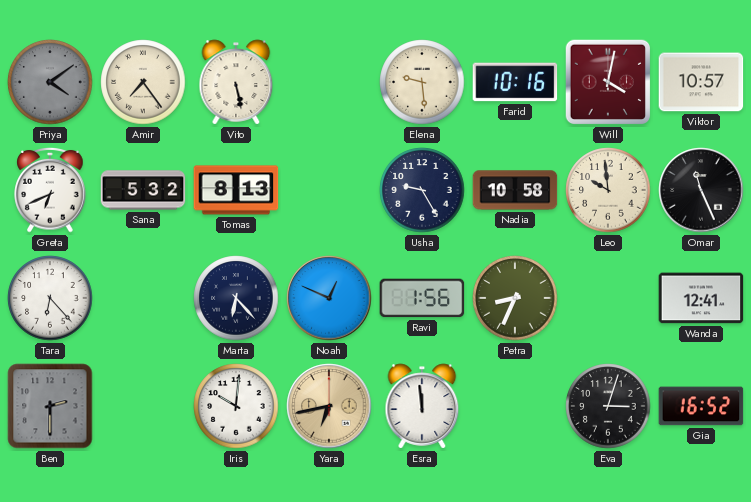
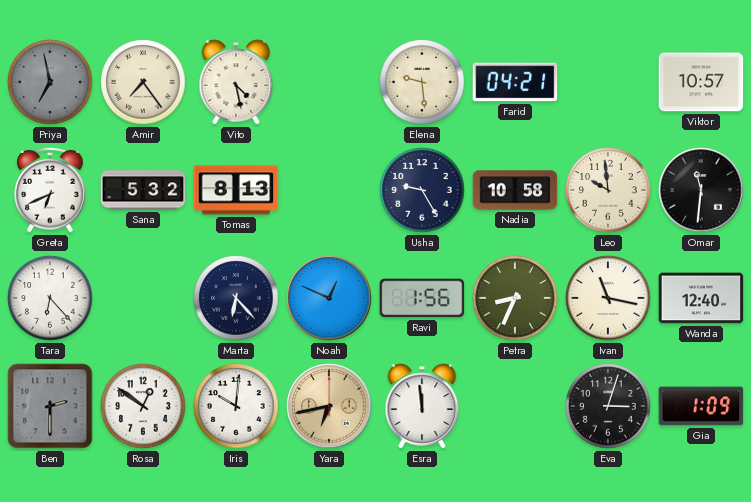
Priya: 4:09 -> 6:58
Vito: 5:28 -> 4:28
Farid: 10:16 -> 04:21
Will: 4:02 -> none
Omar: 11:26 -> 11:31
Ivan: none -> 11:17
Wanda: 12:41 -> 12:40
Rosa: none -> 12:51
Gia: 16:52 -> 1:09
